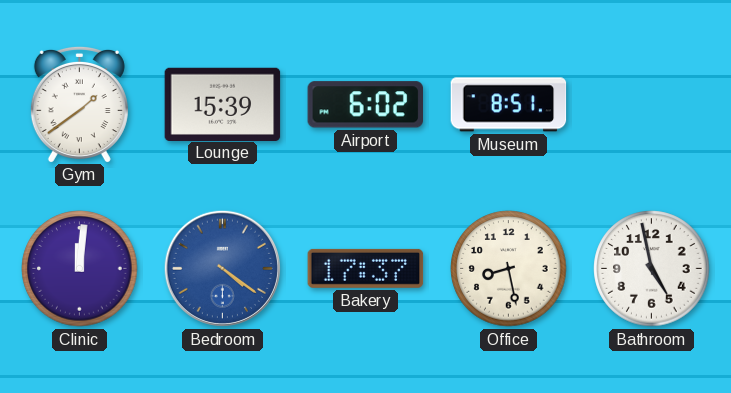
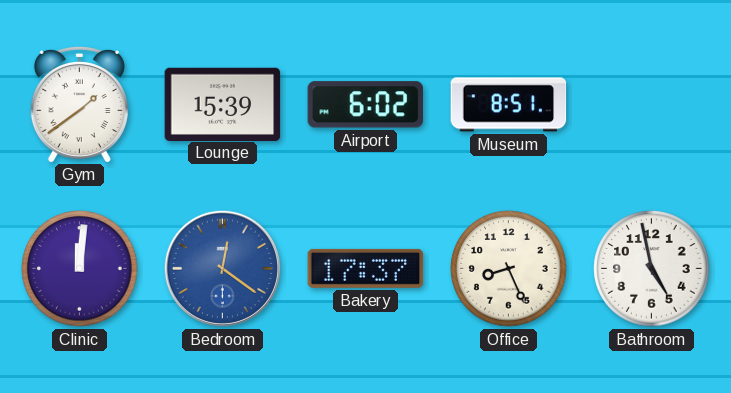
Bedroom: 4:21 -> 12:21
Office: 8:28 -> 8:26
